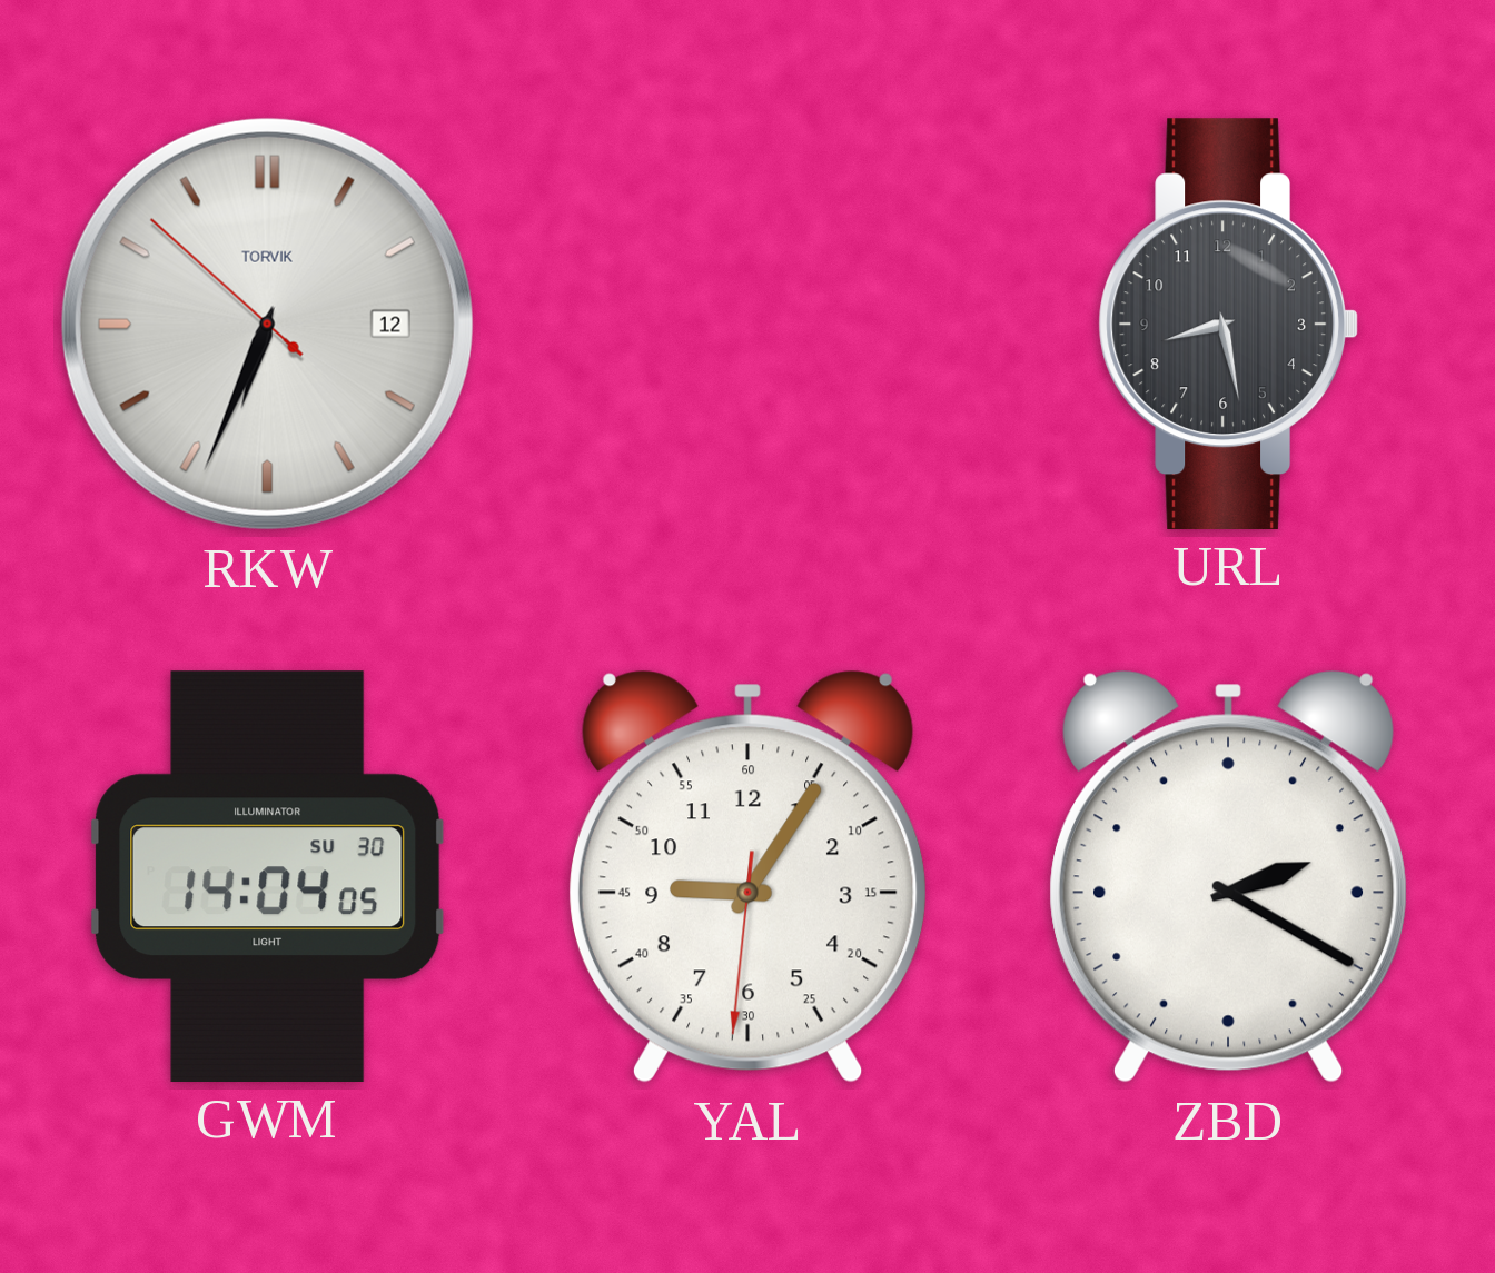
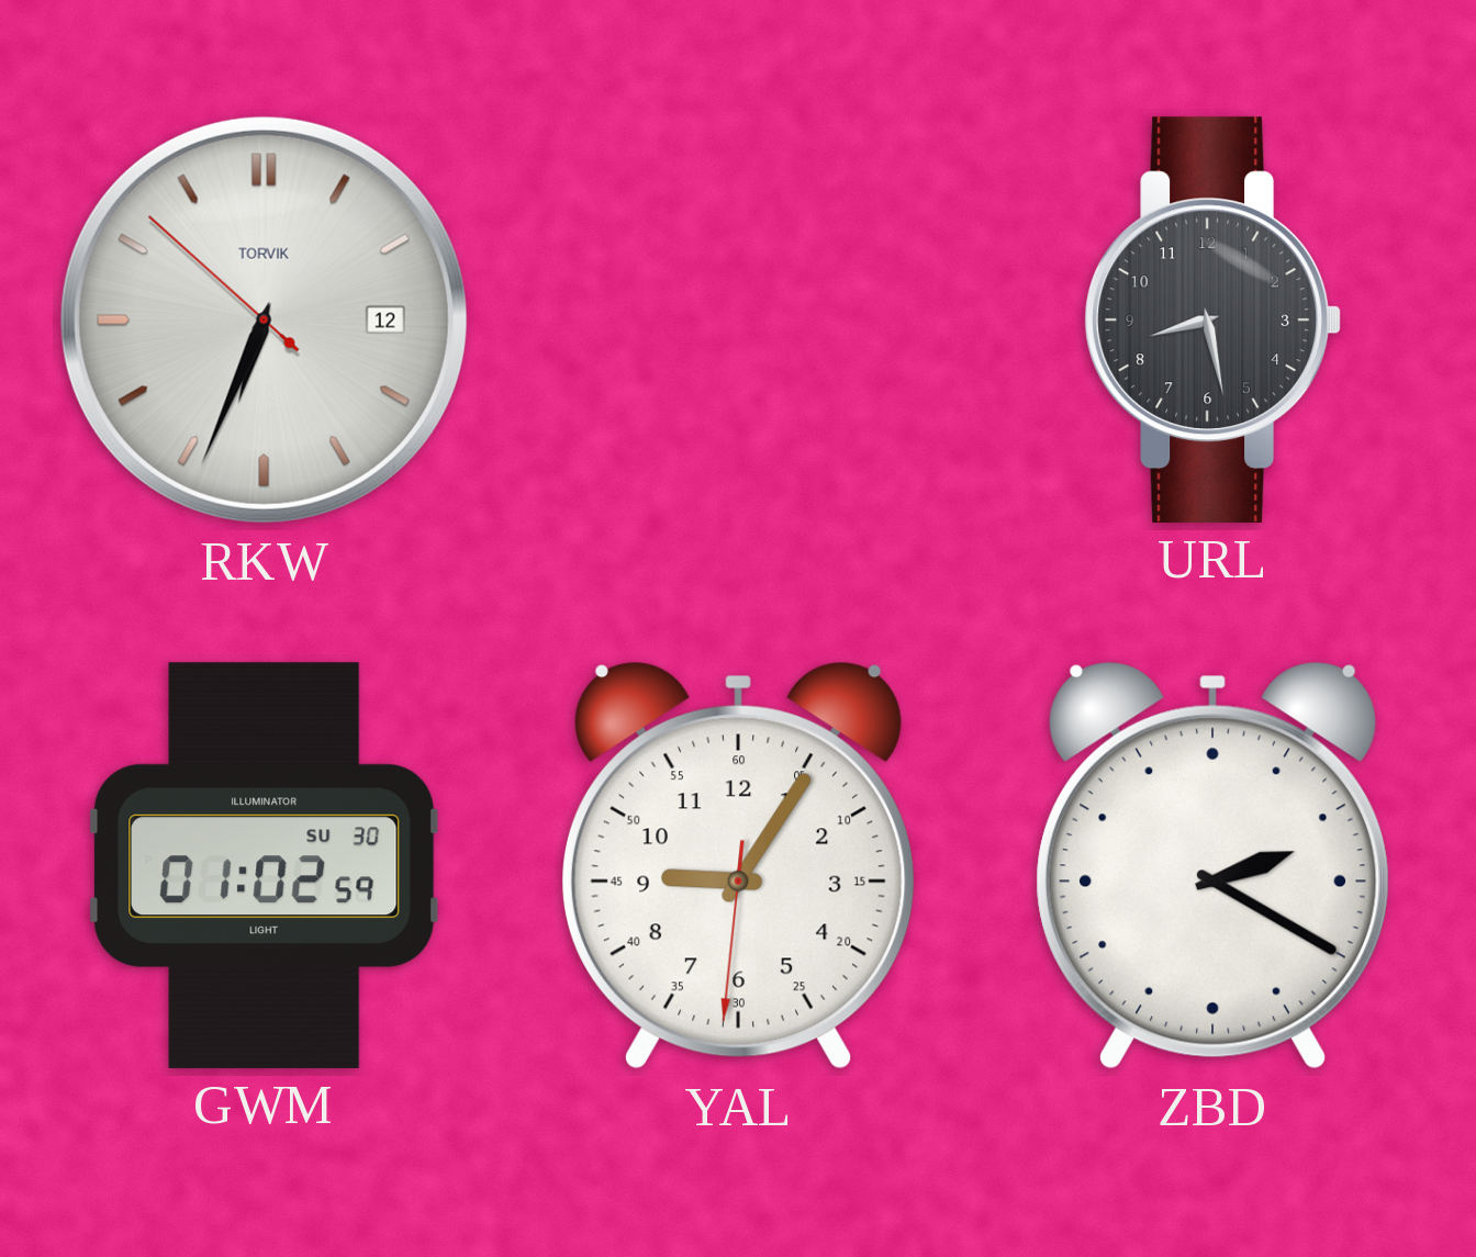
GWM: 14:04 -> 01:02
